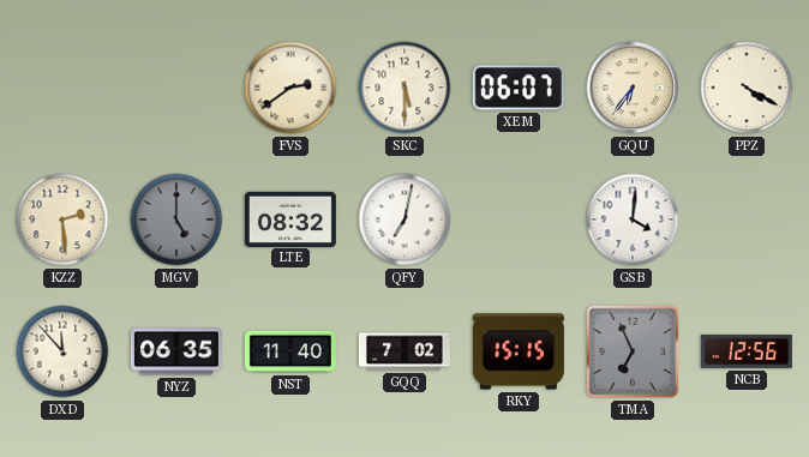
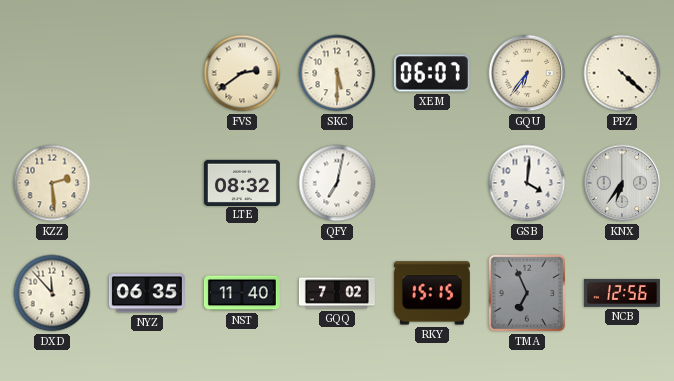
PPZ: 4:20 -> 4:22
MGV: 5:00 -> none
KNX: none -> 6:36
